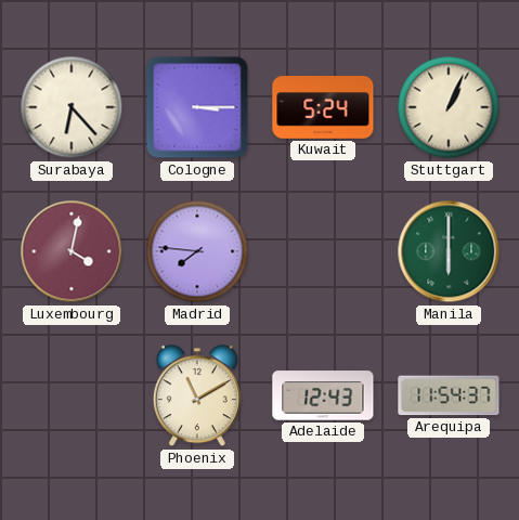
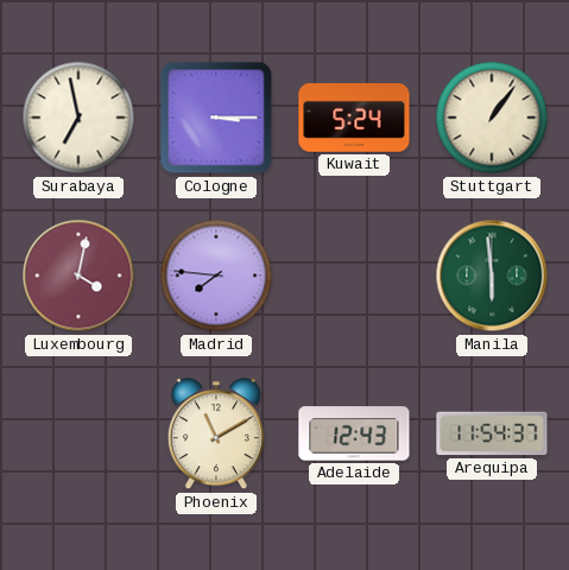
Surabaya: 6:23 -> 6:58
Stuttgart: 1:04 -> 1:06
Manila: 6:00 -> 5:59
